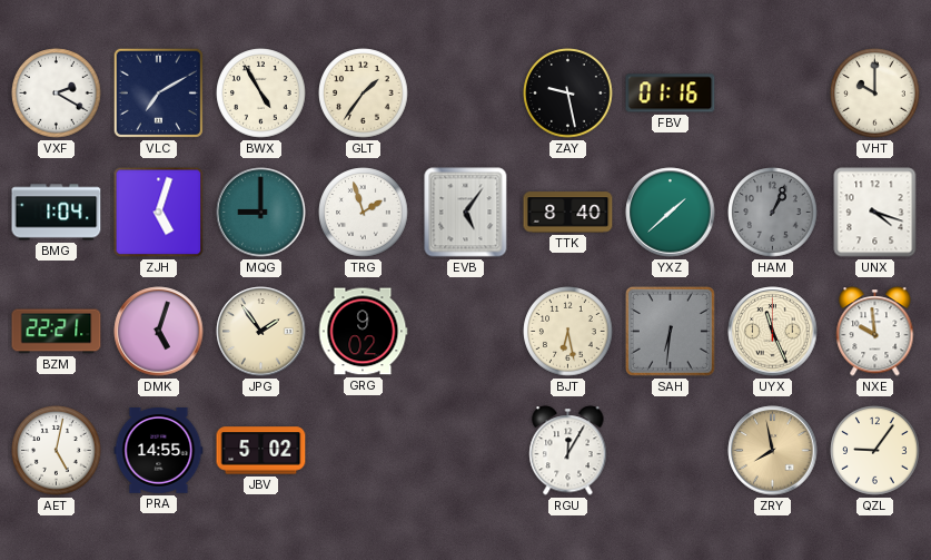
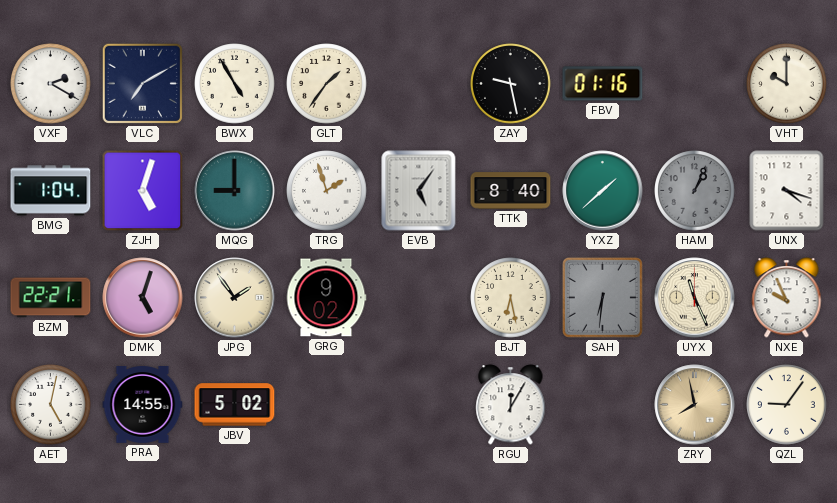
NXE: 9:59 -> 9:56
